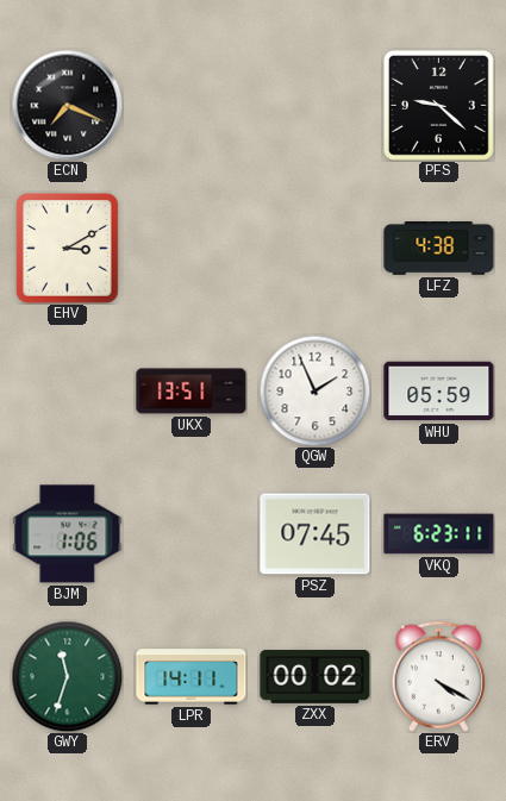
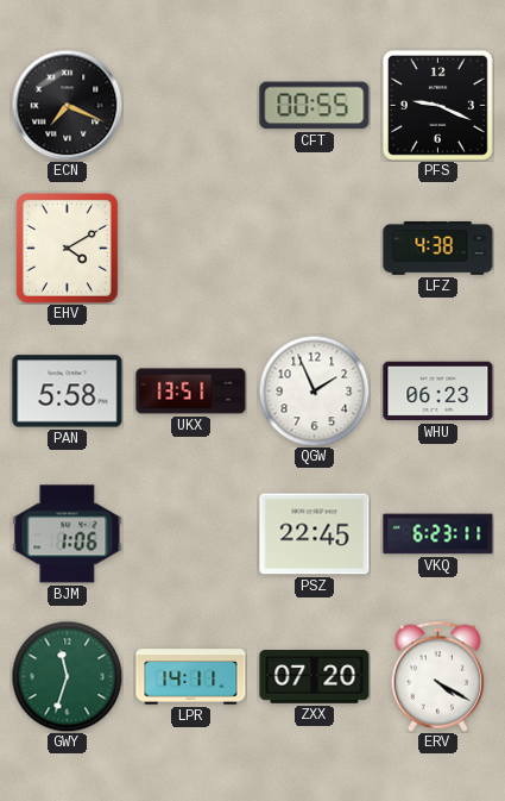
CFT: none -> 00:55
PFS: 9:22 -> 9:19
EHV: 3:10 -> 4:10
PAN: none -> 5:58
WHU: 05:59 -> 06:23
PSZ: 07:45 -> 22:45
ZXX: 00:02 -> 07:20
